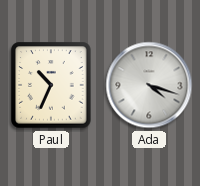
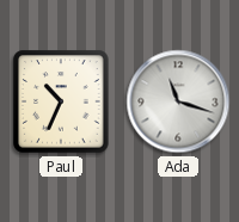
Ada: 4:18 -> 11:18
